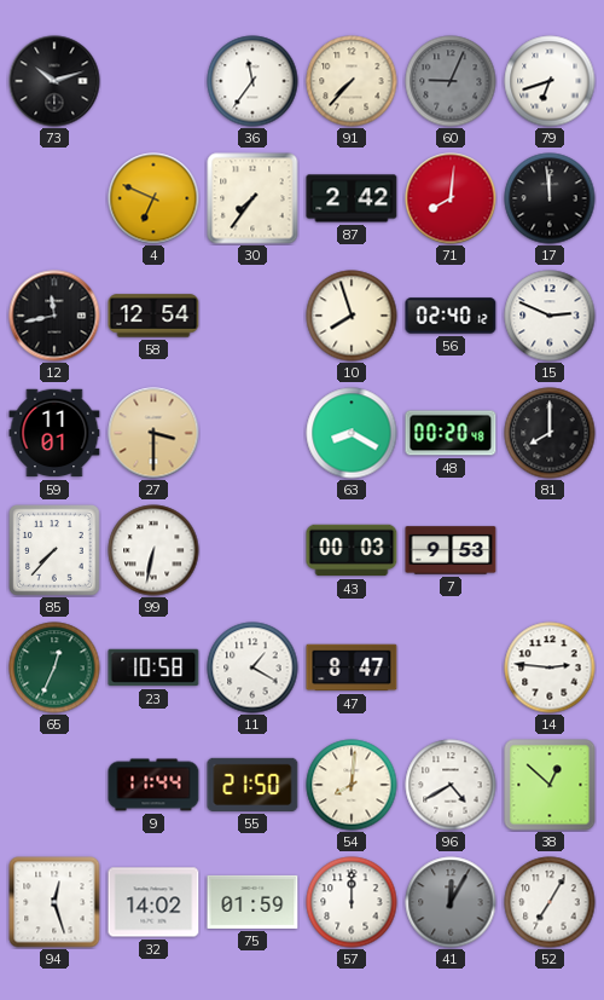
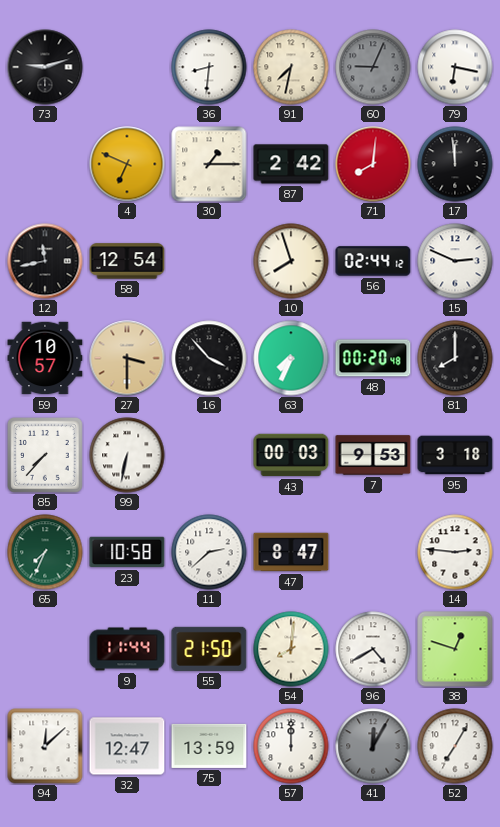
73: 10:12 -> 9:12
36: 11:36 -> 8:31
91: 7:37 -> 7:32
79: 6:42 -> 6:17
30: 7:36 -> 1:15
56: 02:40 -> 02:44
59: 11:01 -> 10:57
16: none -> 3:53
63: 8:20 -> 7:34
95: none -> 3:18
65: 12:34 -> 7:34
11: 1:20 -> 2:38
38: 12:52 -> 12:48
94: 12:27 -> 12:08
32: 14:02 -> 12:47
75: 01:59 -> 13:59
